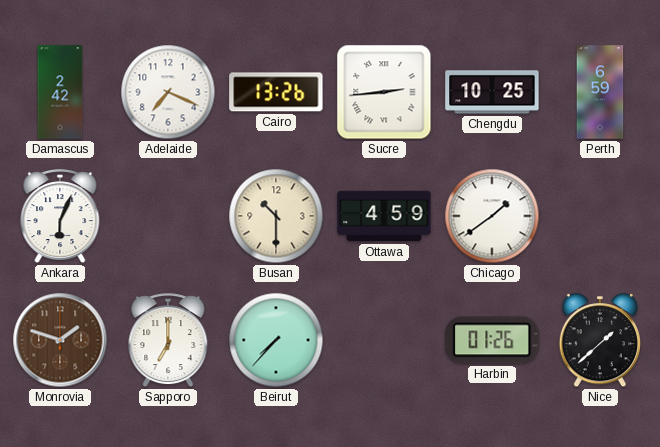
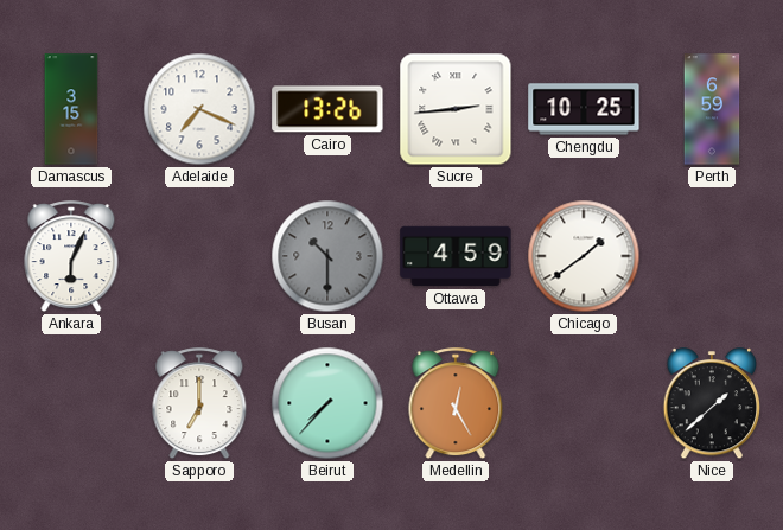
Damascus: 2:42 -> 3:15
Busan dial: cream -> grey
Monrovia: 1:48 -> none
Medellin: none -> 12:25
Harbin: 01:26 -> none
